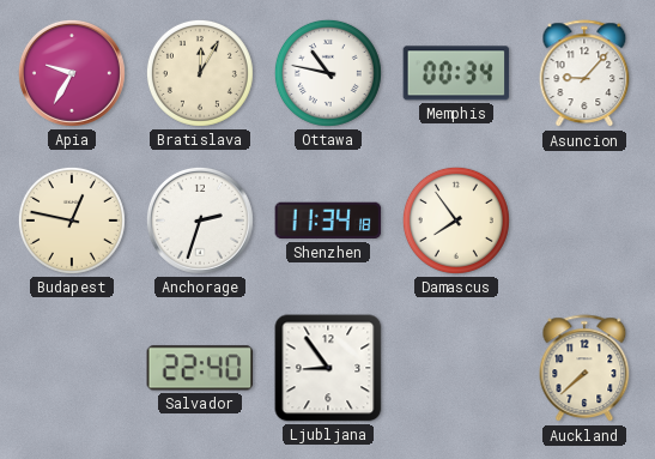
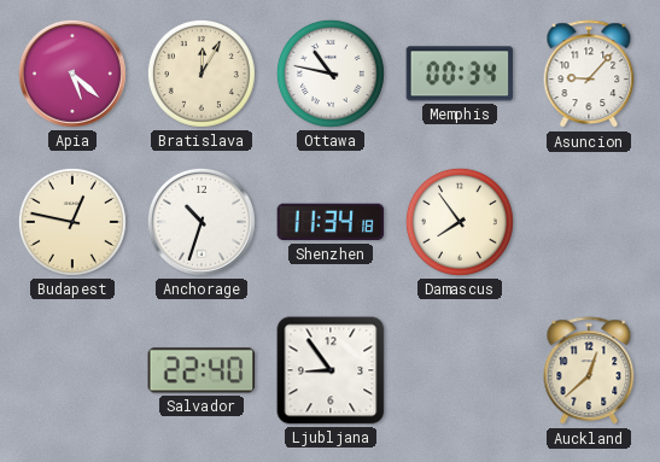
Apia: 9:35 -> 5:22
Anchorage: 2:33 -> 10:33
Auckland: 7:38 -> 12:38
